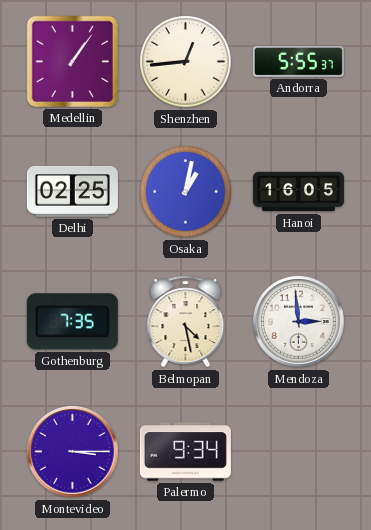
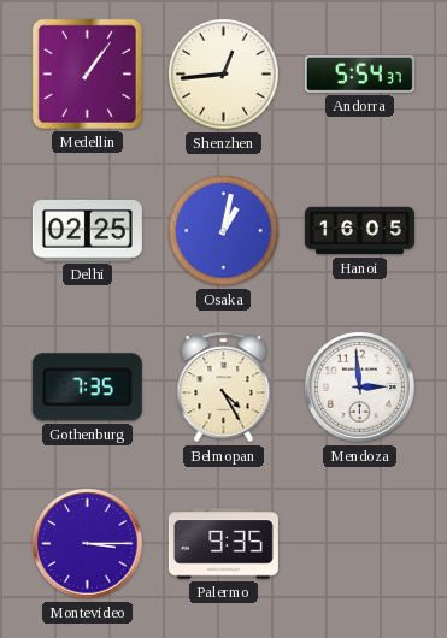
Andorra: 5:55 -> 5:54
Belmopan: 4:28 -> 4:25
Palermo: 9:34 -> 9:35
